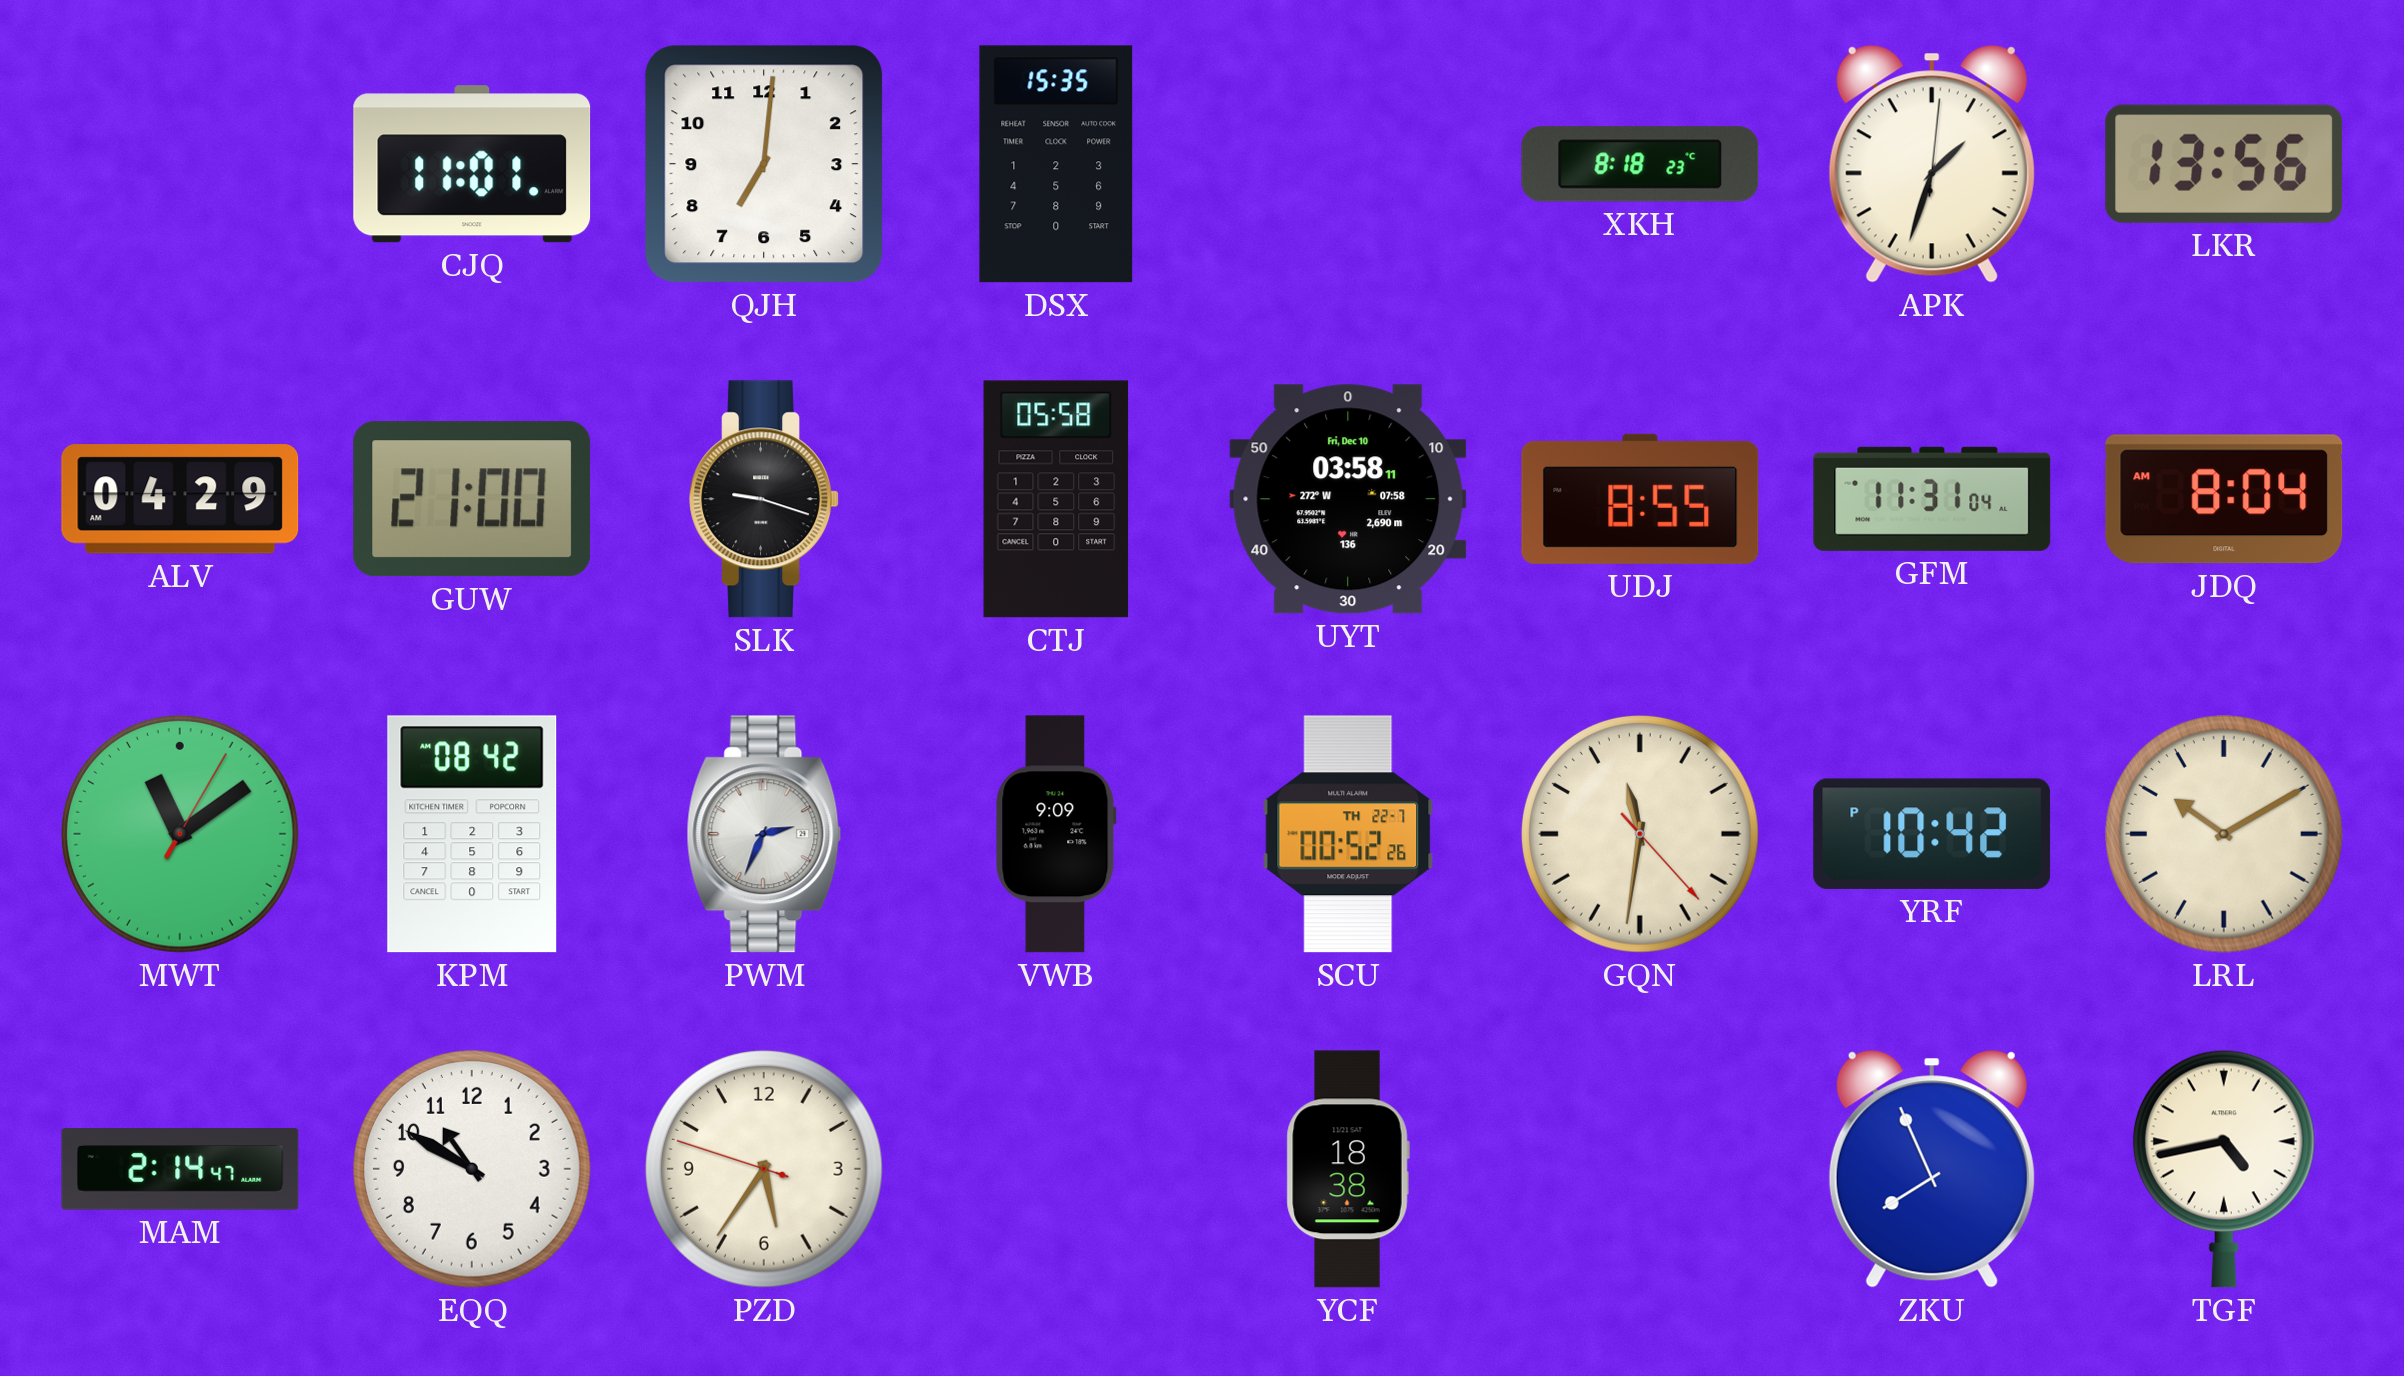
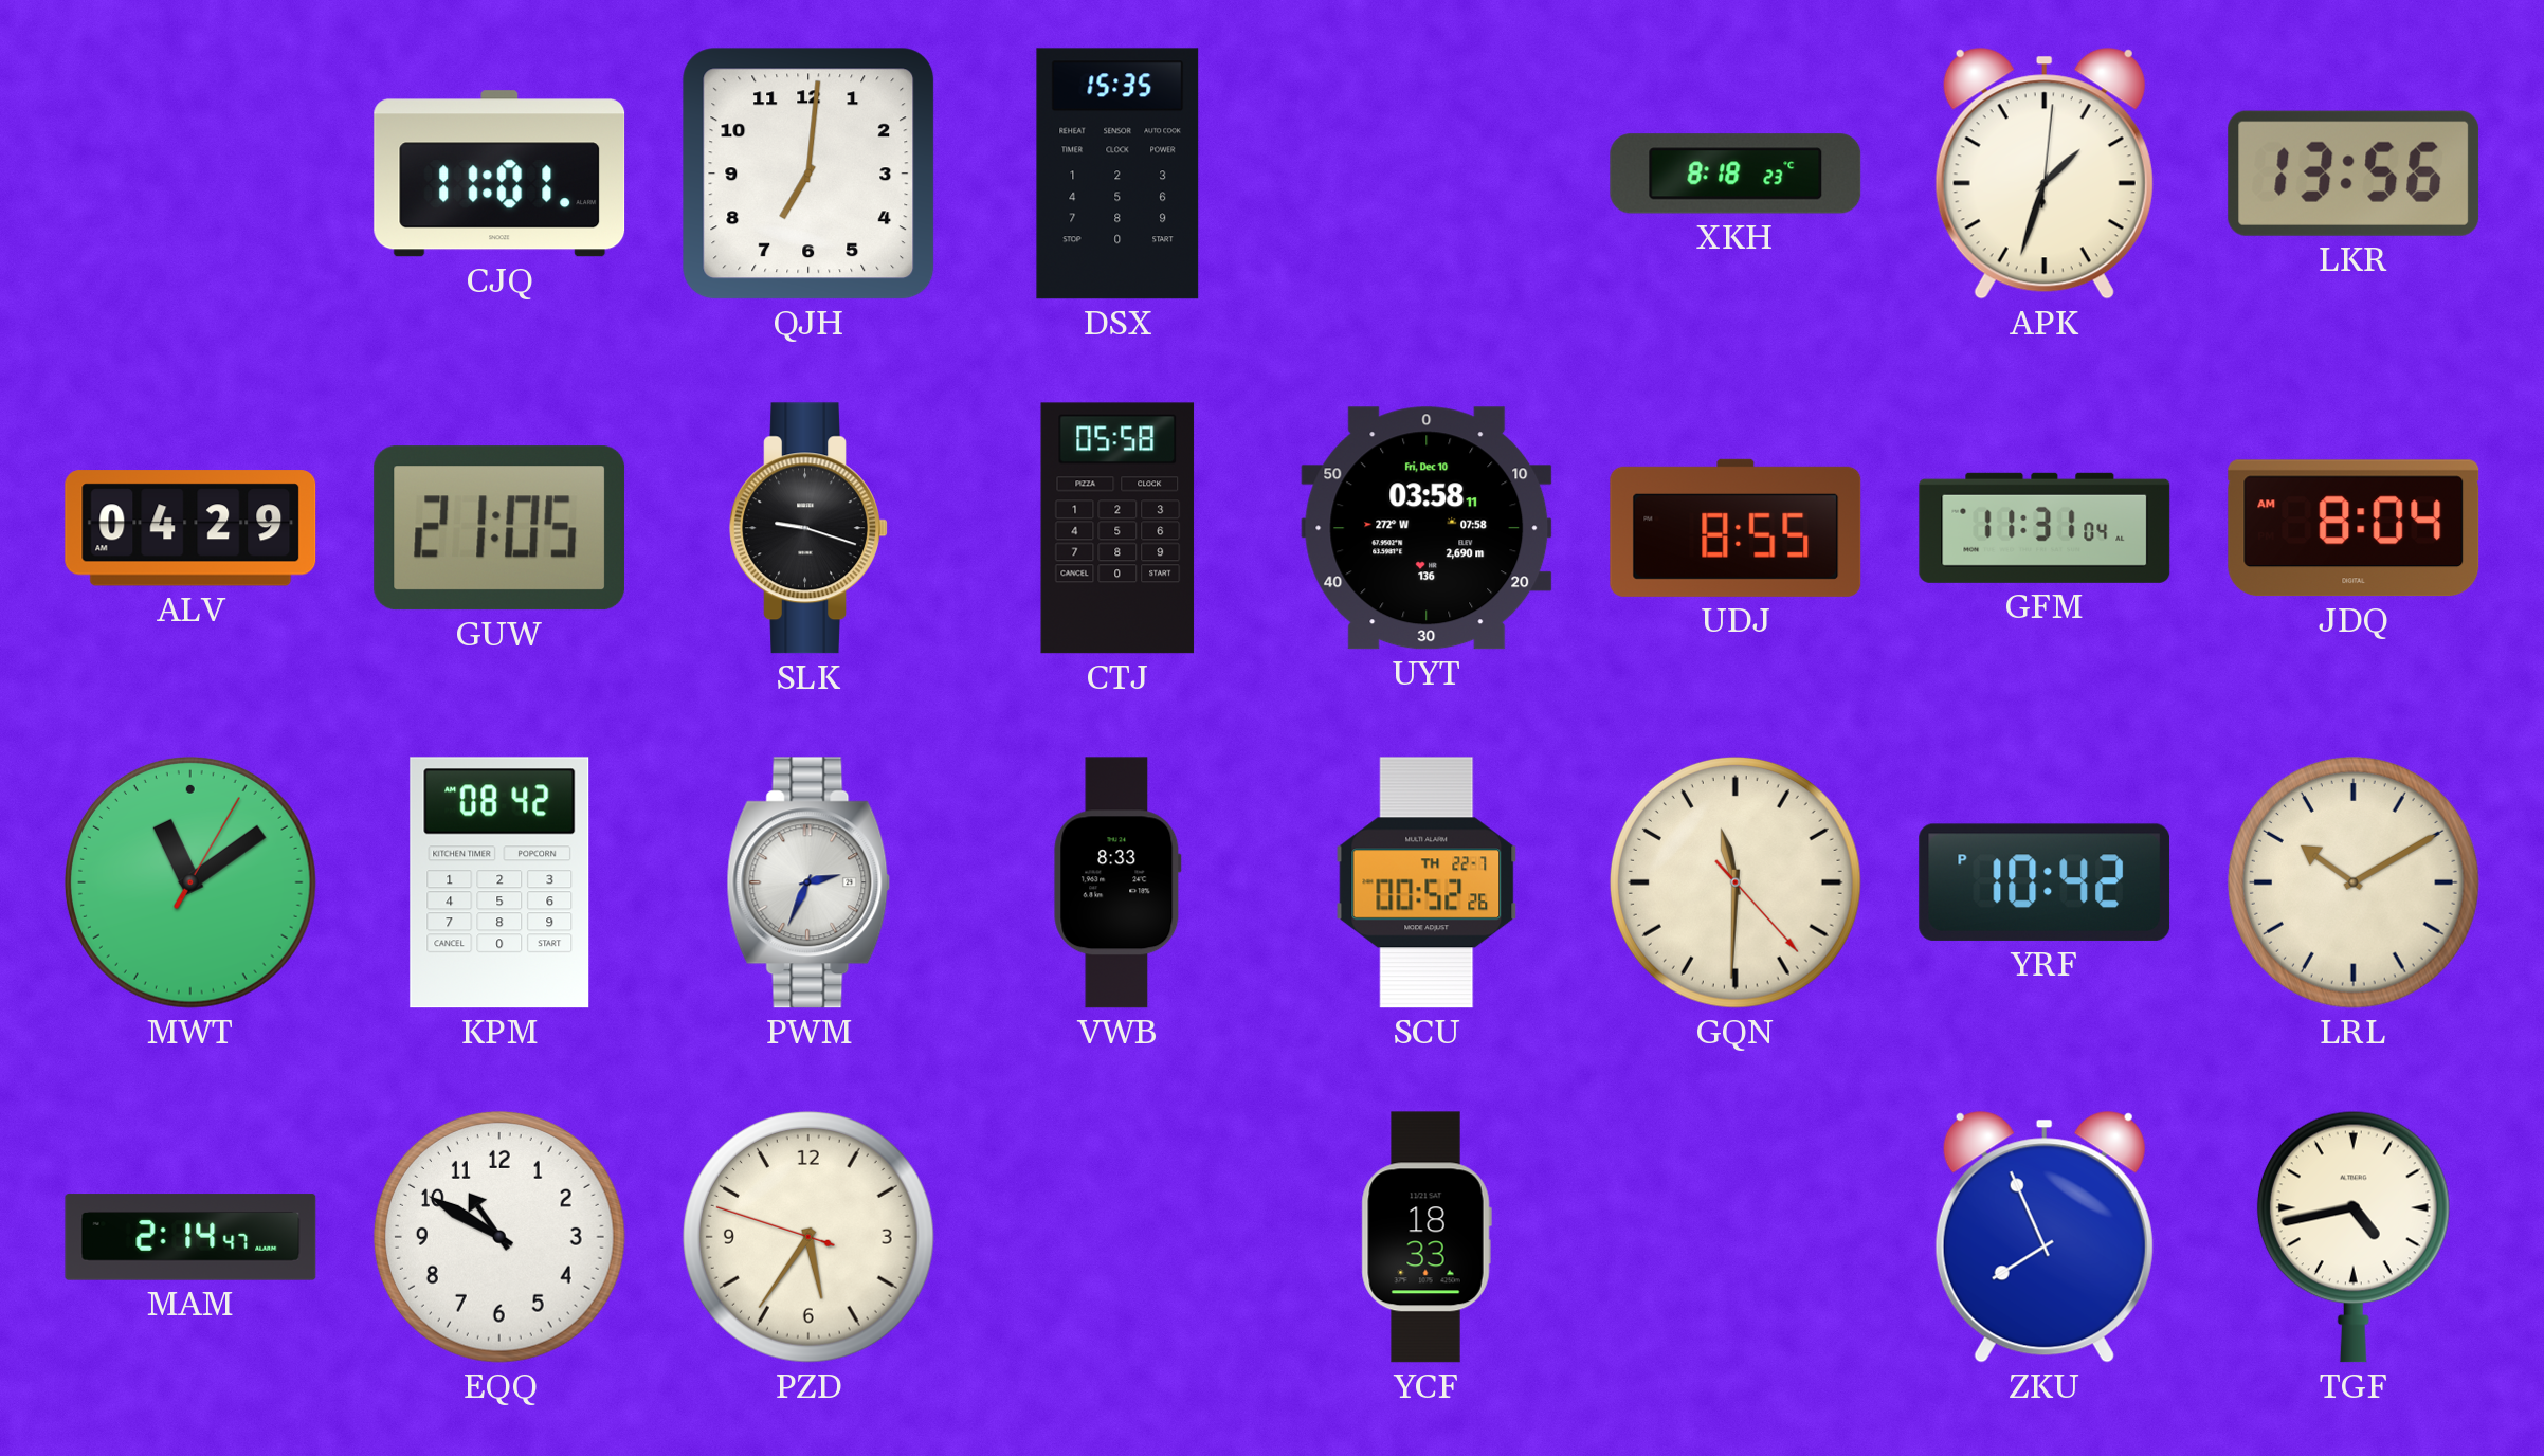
GUW: 21:00 -> 21:05
VWB: 9:09 -> 8:33
GQN: 11:31 -> 11:30
YCF: 18:38 -> 18:33
